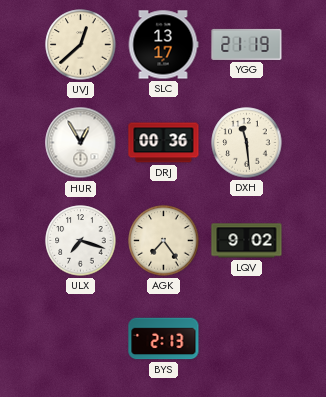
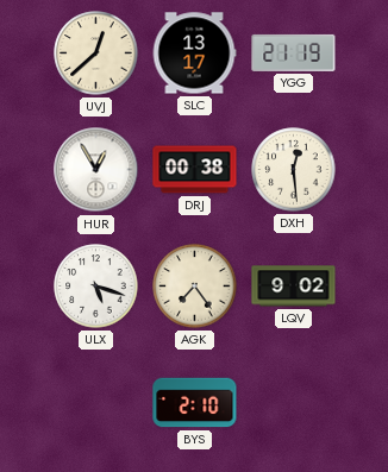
DRJ: 00:36 -> 00:38
DXH: 11:29 -> 12:29
ULX: 7:18 -> 5:18
BYS: 2:13 -> 2:10
